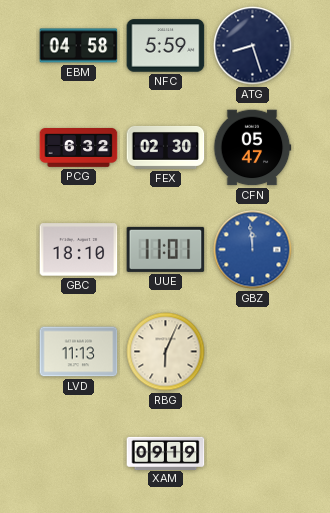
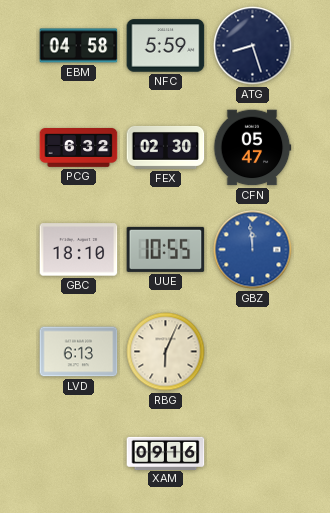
UUE: 11:01 -> 10:55
LVD: 11:13 -> 6:13
XAM: 09:19 -> 09:16
